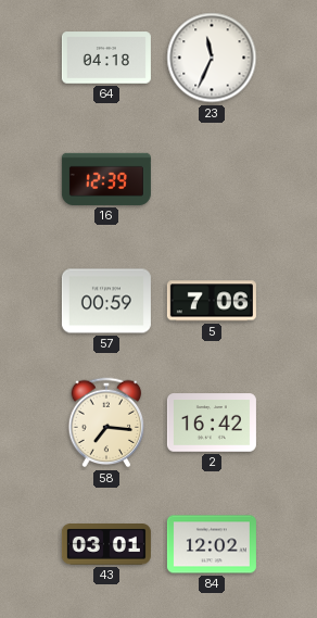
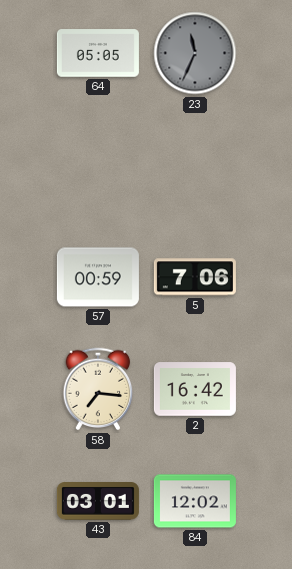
64: 04:18 -> 05:05
23 dial: white -> grey
16: 12:39 -> none
